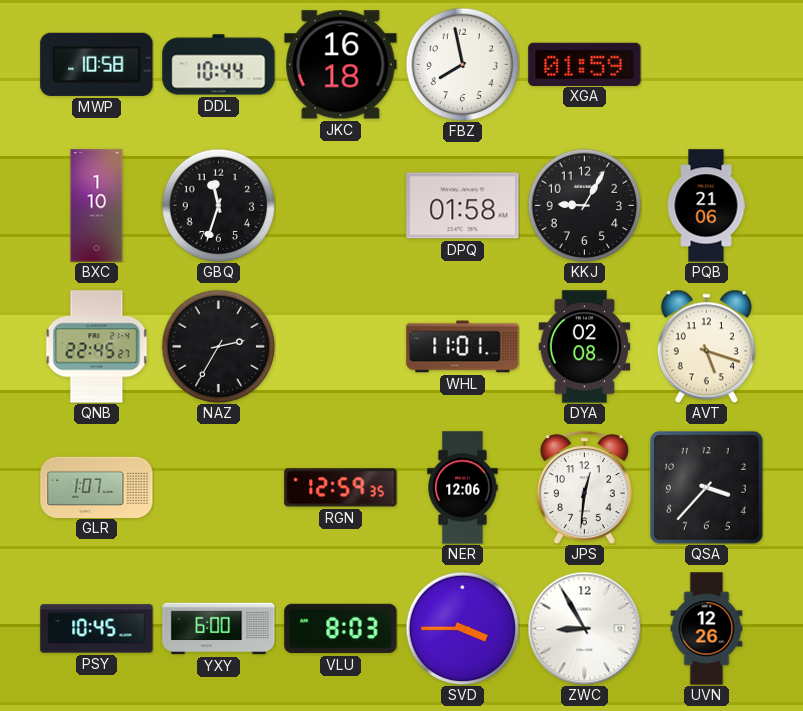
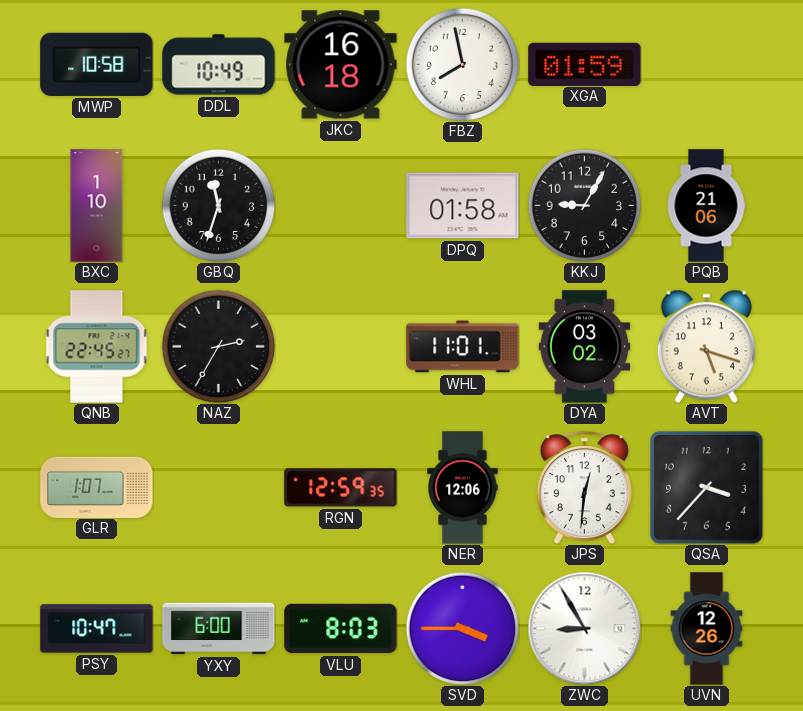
DDL: 10:44 -> 10:49
DYA: 02:08 -> 03:02
PSY: 10:45 -> 10:47
